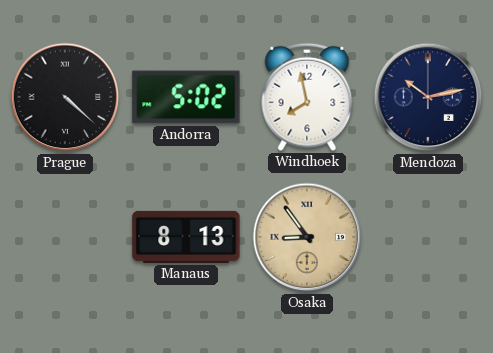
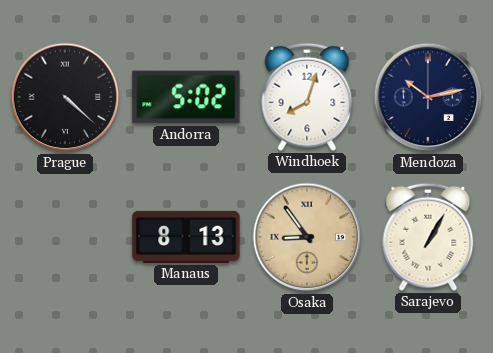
Windhoek: 7:58 -> 8:03
Sarajevo: none -> 1:05
